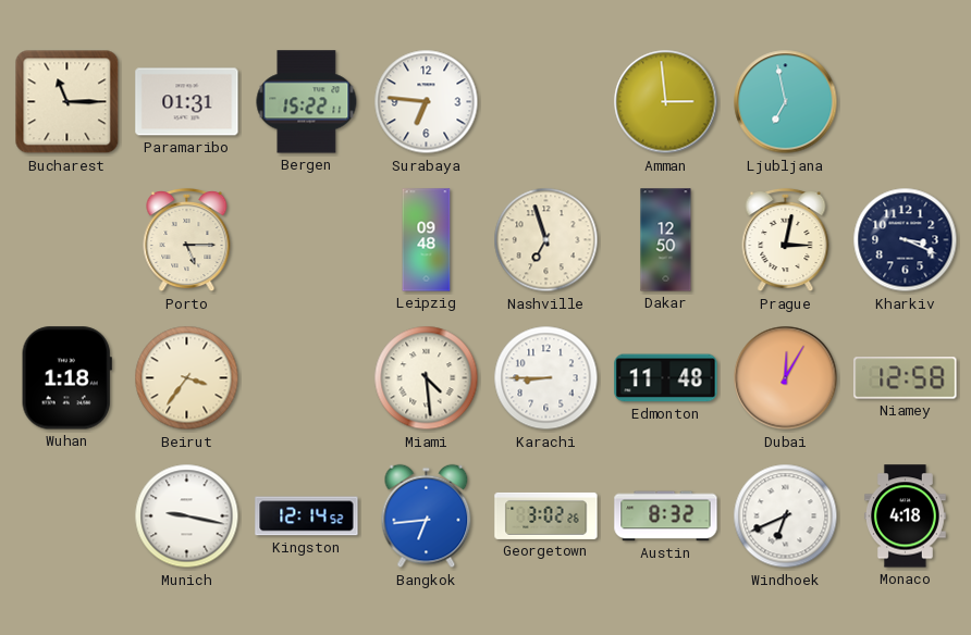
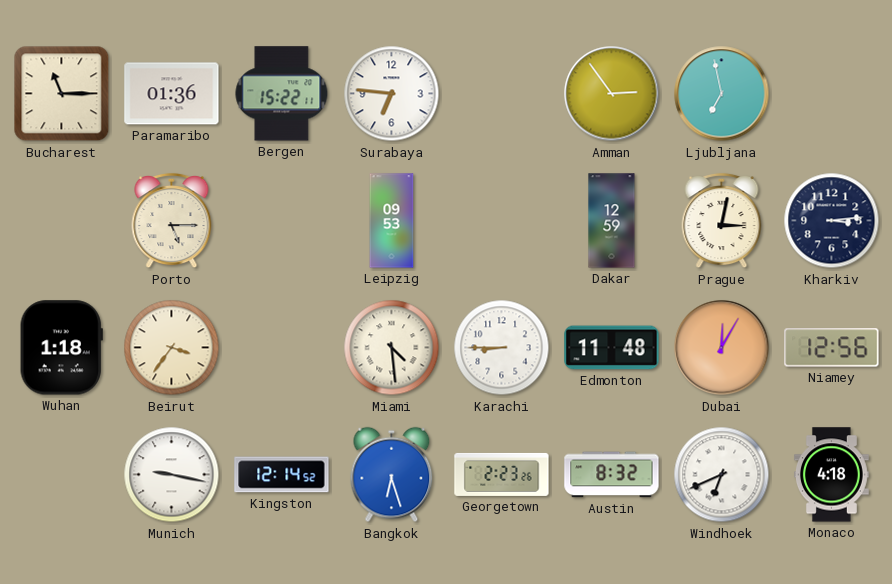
Paramaribo: 01:31 -> 01:36
Amman: 2:59 -> 2:54
Leipzig: 09:48 -> 09:53
Nashville: 6:57 -> none
Dakar: 12:50 -> 12:59
Kharkiv: 3:19 -> 3:14
Niamey: 12:58 -> 12:56
Bangkok: 6:44 -> 6:27
Georgetown: 3:02 -> 2:23
